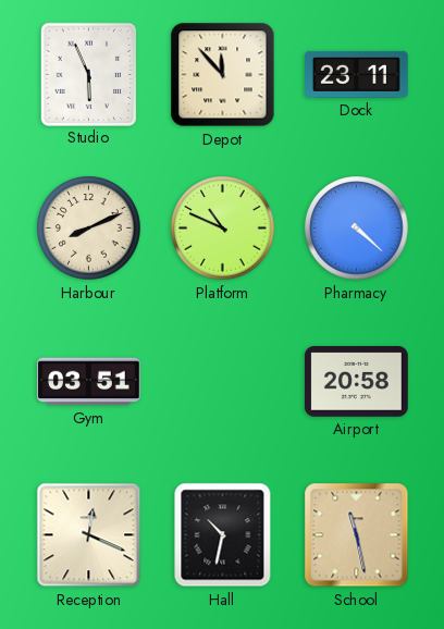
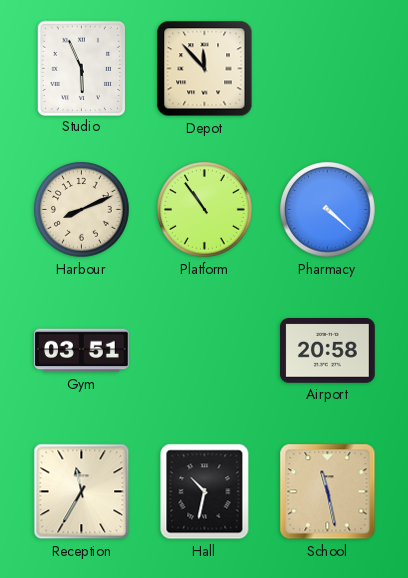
Dock: 23:11 -> none
Platform: 10:49 -> 10:54
Reception: 12:19 -> 11:35
